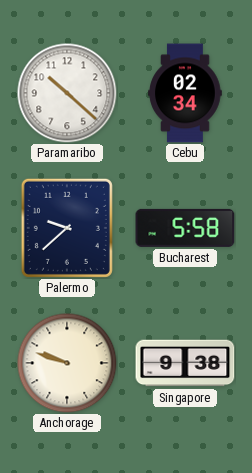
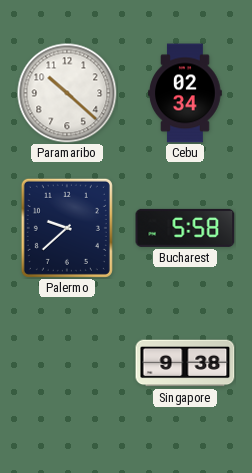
Anchorage: 9:48 -> none
